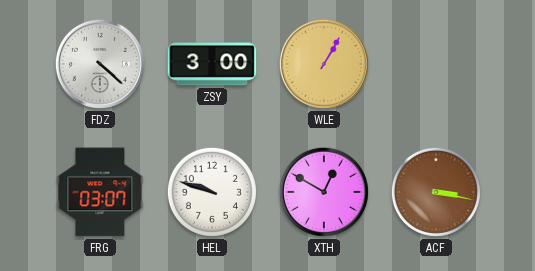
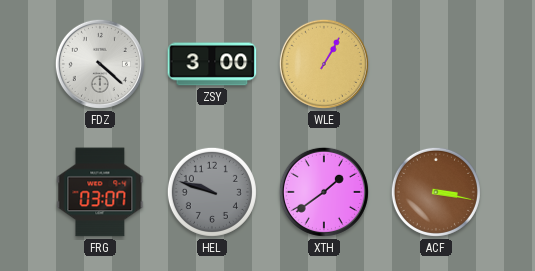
HEL dial: white -> grey
XTH: 12:50 -> 1:39
